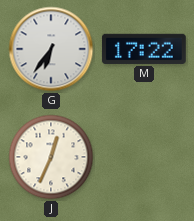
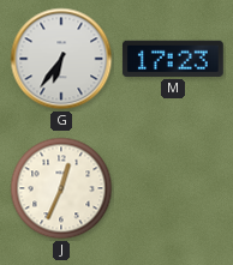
M: 17:22 -> 17:23
